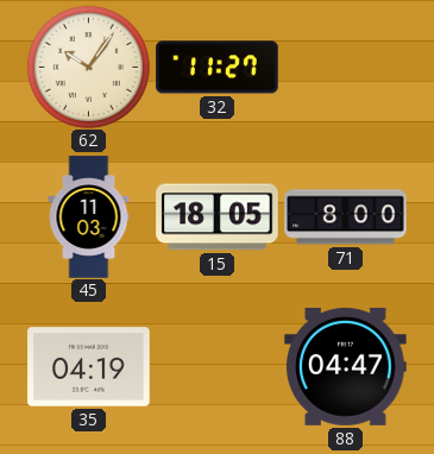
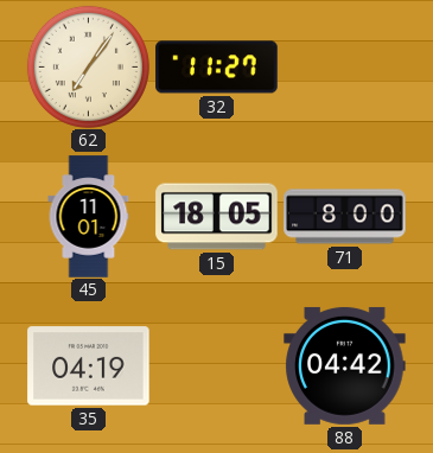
62: 10:06 -> 7:06
45: 11:03 -> 11:01
88: 04:47 -> 04:42
